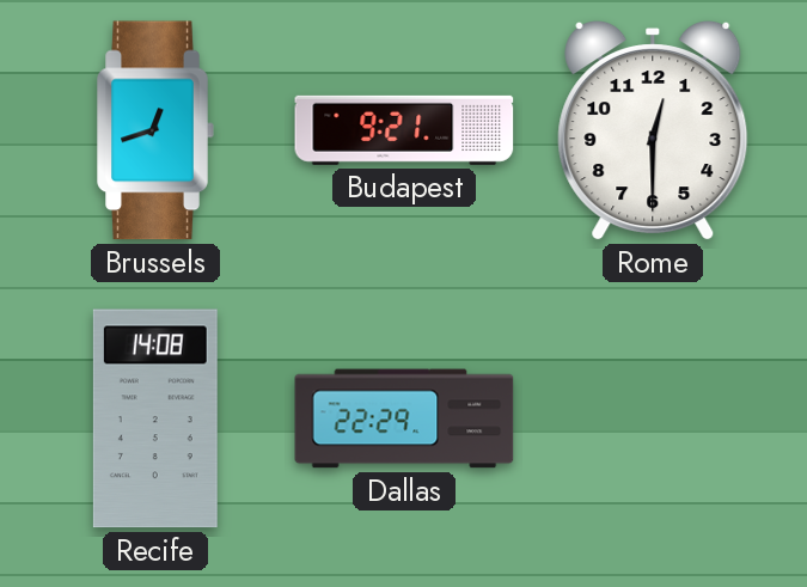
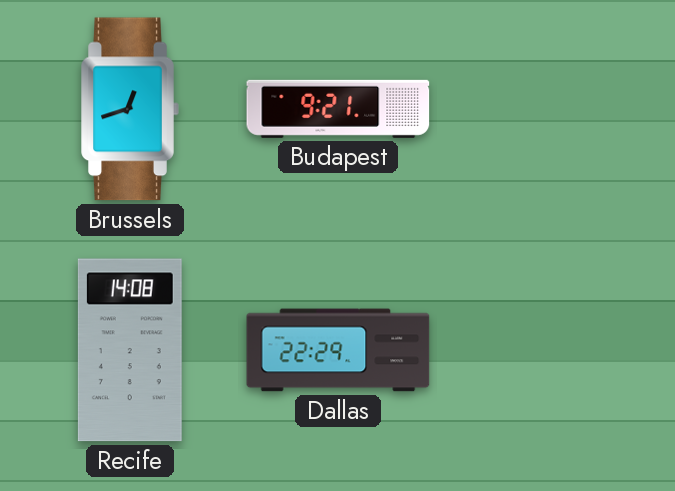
Rome: 12:30 -> none
